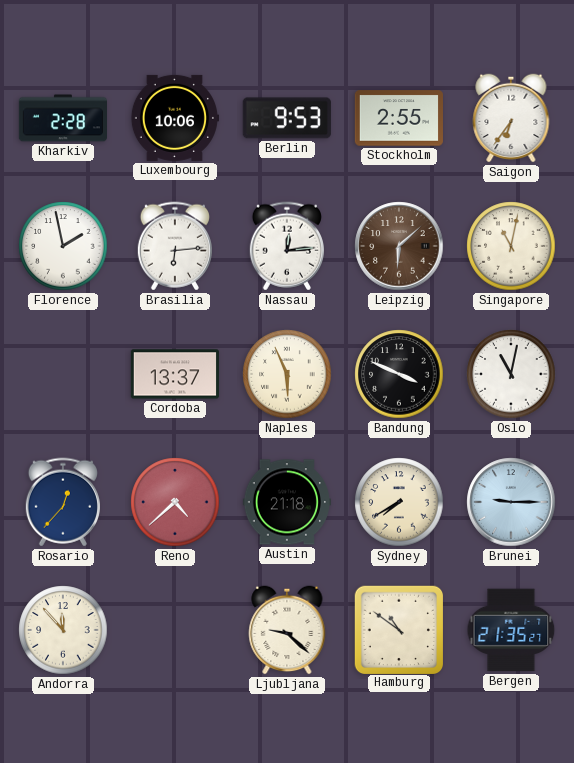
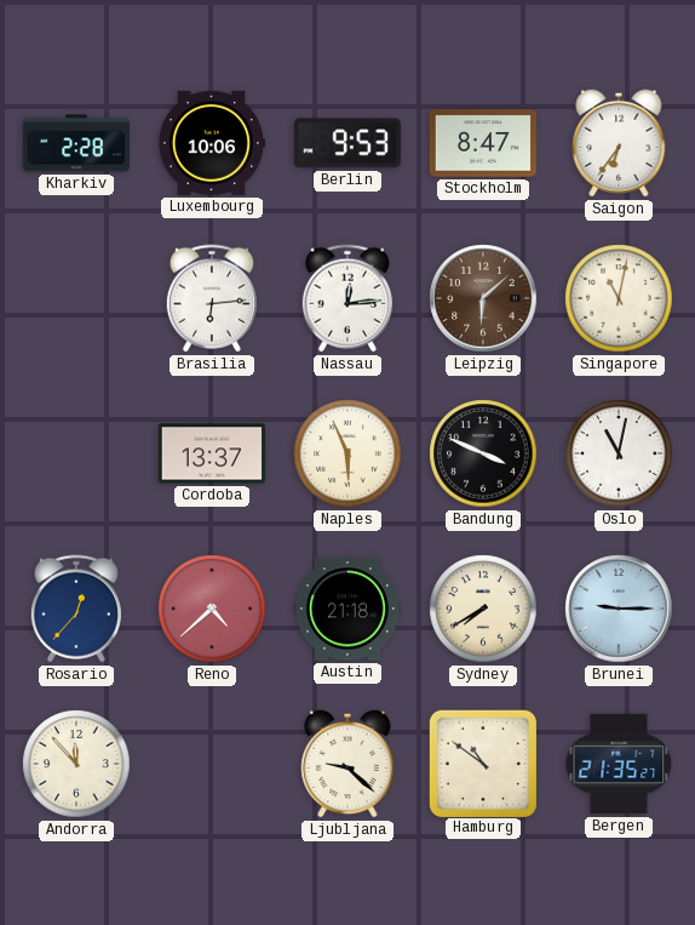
Stockholm: 2:55 -> 8:47
Florence: 1:58 -> none
